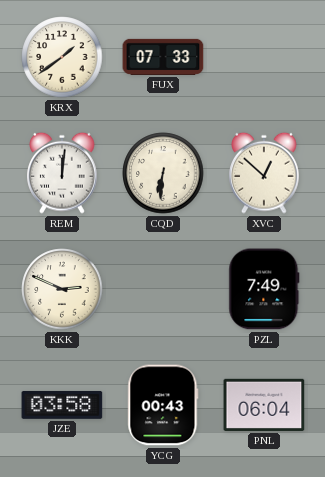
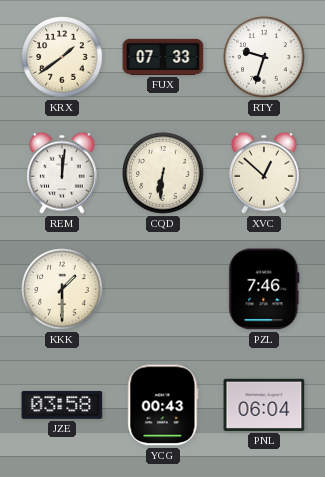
RTY: none -> 9:33
KKK: 2:49 -> 1:30
PZL: 7:49 -> 7:46
